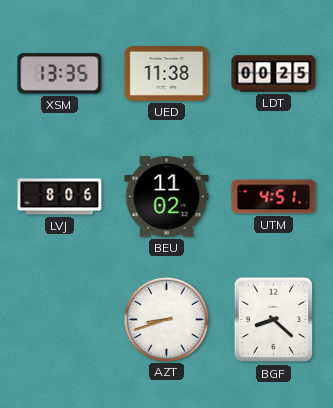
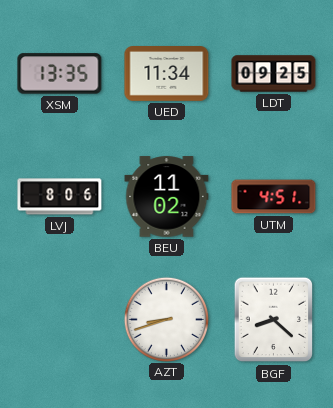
UED: 11:38 -> 11:34
LDT: 00:25 -> 09:25
